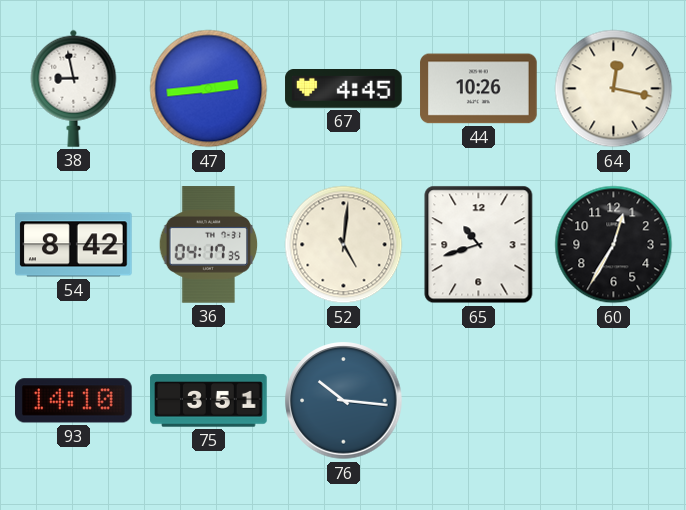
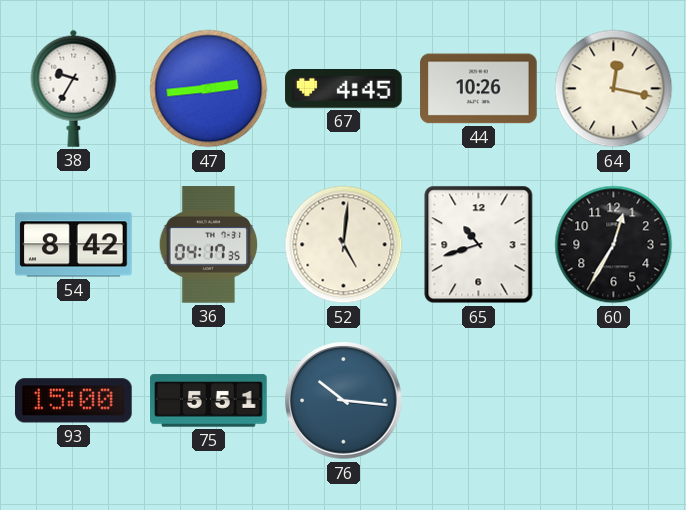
38: 8:58 -> 9:35
93: 14:10 -> 15:00
75: 3:51 -> 5:51
